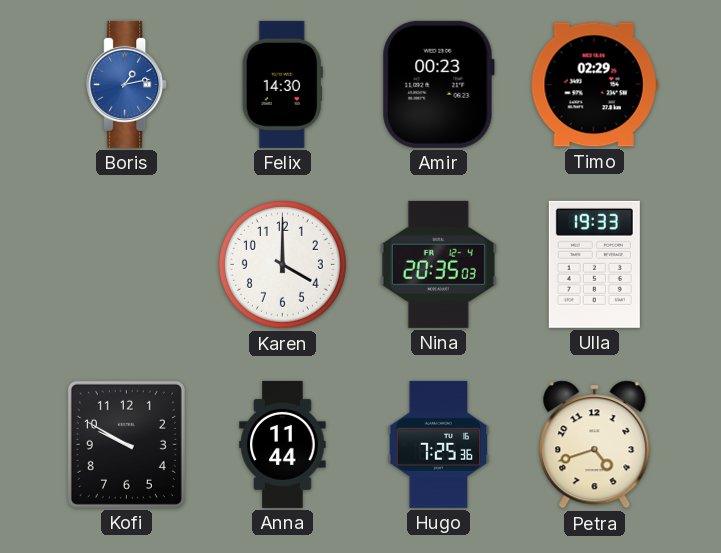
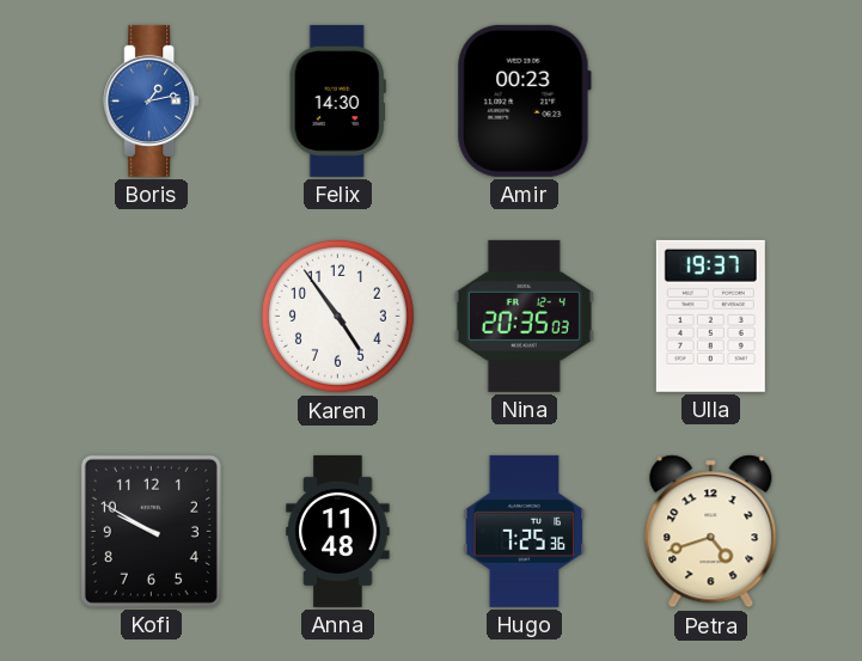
Timo: 02:29 -> none
Karen: 4:00 -> 4:54
Ulla: 19:33 -> 19:37
Anna: 11:44 -> 11:48
